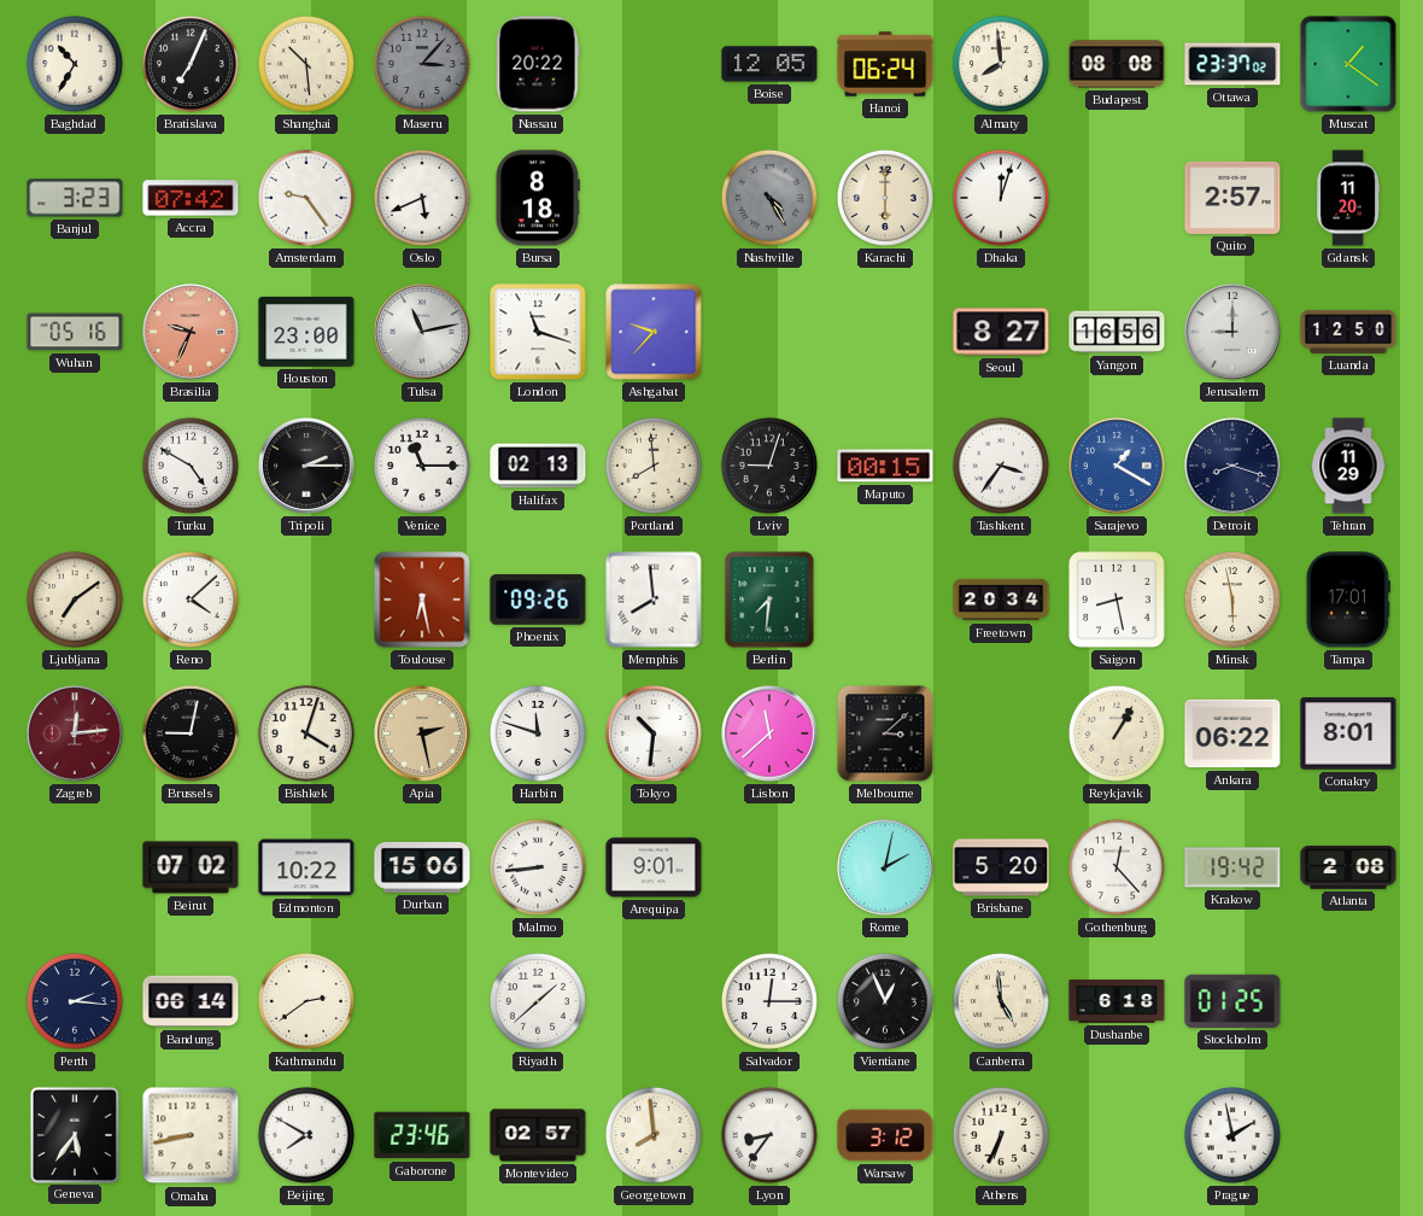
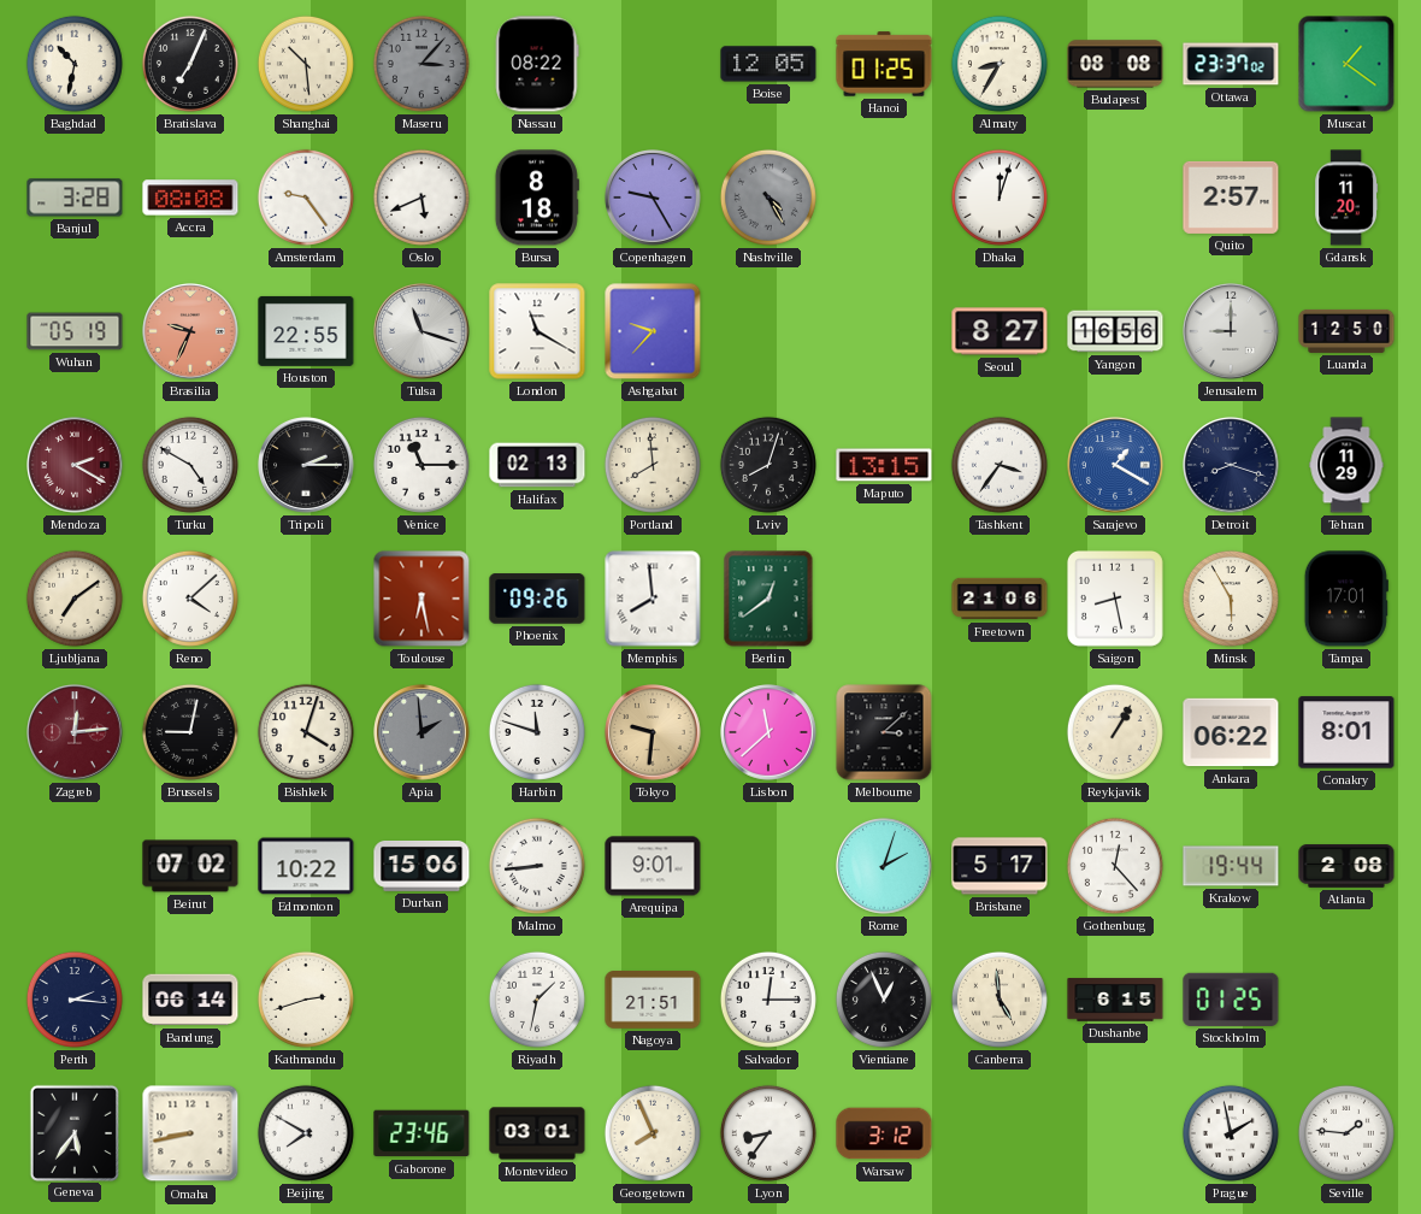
Baghdad: 10:35 -> 10:32
Nassau: 20:22 -> 08:22
Hanoi: 06:24 -> 01:25
Almaty: 7:59 -> 8:35
Banjul: 3:23 -> 3:28
Accra: 07:42 -> 08:08
Copenhagen: none -> 9:25
Karachi: 6:00 -> none
Wuhan: 05:16 -> 05:19
Houston: 23:00 -> 22:55
Tulsa: 11:13 -> 11:18
London: 11:18 -> 11:20
Mendoza: none -> 2:20
Lviv: 9:03 -> 8:03
Maputo: 00:15 -> 13:15
Berlin: 7:31 -> 12:39
Freetown: 20:34 -> 21:06
Minsk: 5:58 -> 5:55
Apia: 2:28 -> 1:59
Apia dial: champagne -> grey
Tokyo: 10:31 -> 9:31
Tokyo dial: white -> champagne
Rome: 2:02 -> 2:03
Brisbane: 5:20 -> 5:17
Krakow: 19:42 -> 19:44
Kathmandu: 2:39 -> 2:42
Riyadh: 1:38 -> 1:32
Nagoya: none -> 21:51
Dushanbe: 6:18 -> 6:15
Montevideo: 02:57 -> 03:01
Georgetown: 7:59 -> 7:56
Athens: 6:34 -> none
Seville: none -> 1:46
